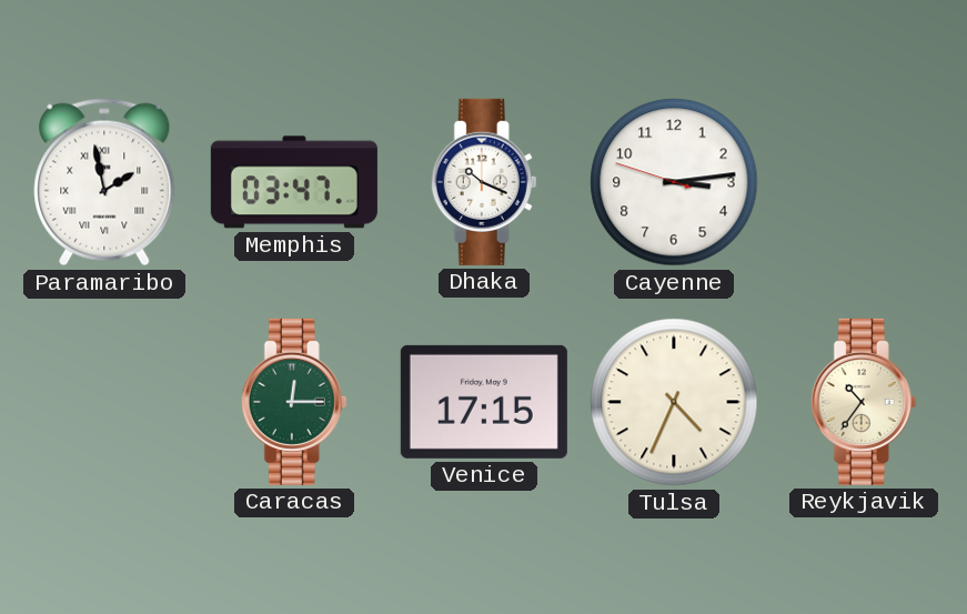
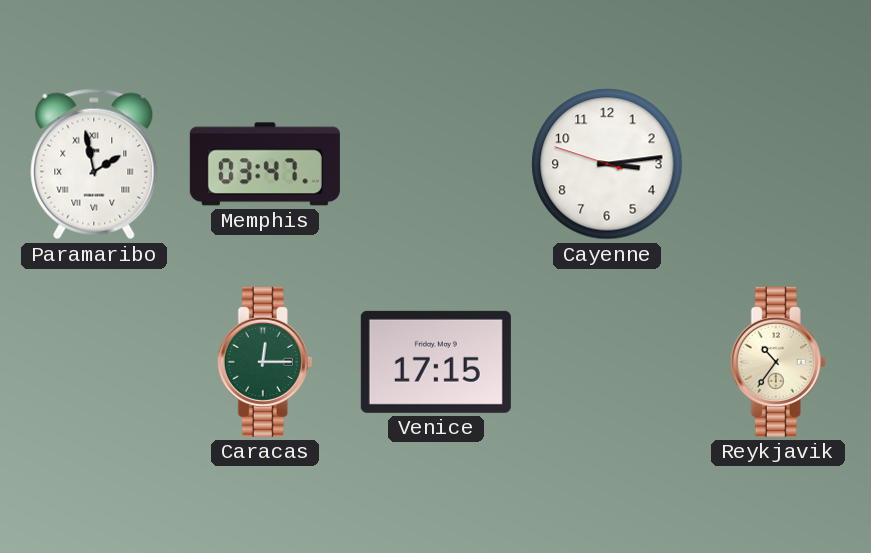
Dhaka: 10:19 -> none
Tulsa: 4:34 -> none
